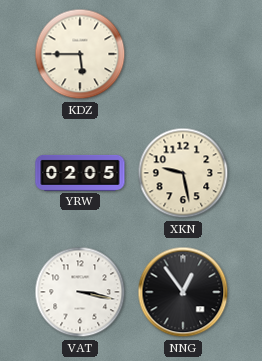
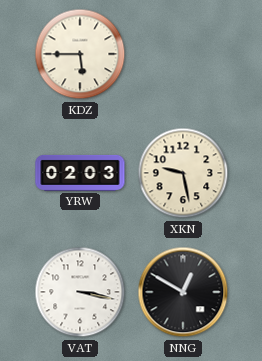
YRW: 02:05 -> 02:03
NNG: 12:54 -> 12:50
